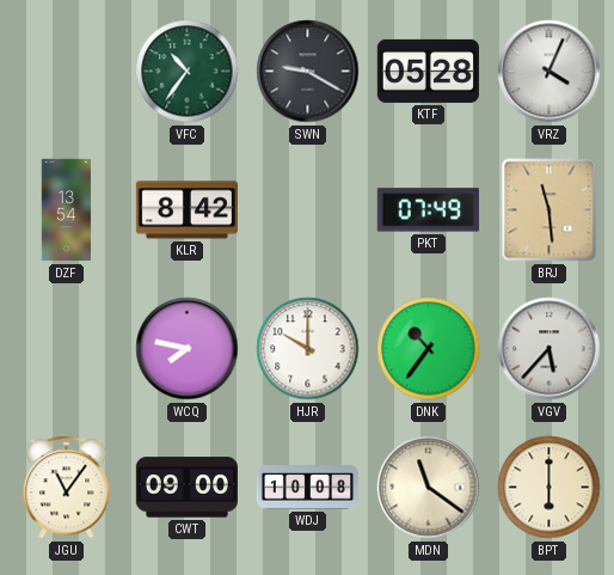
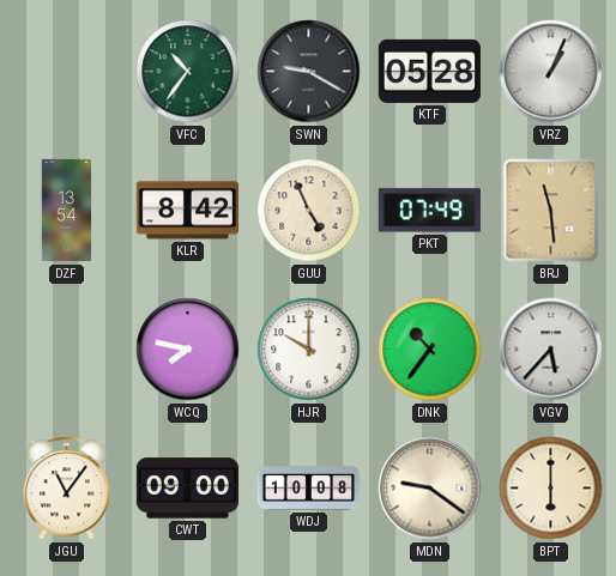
VRZ: 4:04 -> 1:04
GUU: none -> 4:56
MDN: 11:21 -> 9:21
